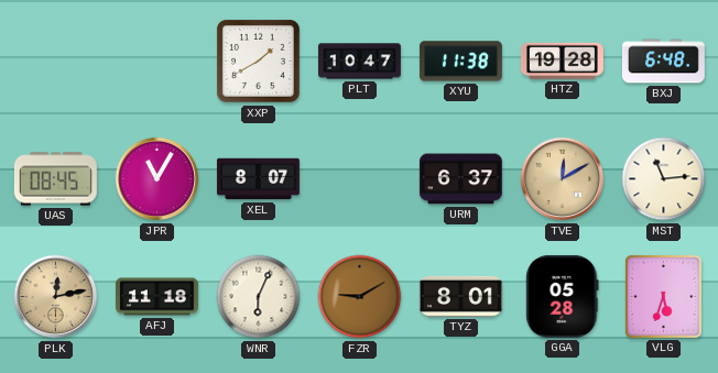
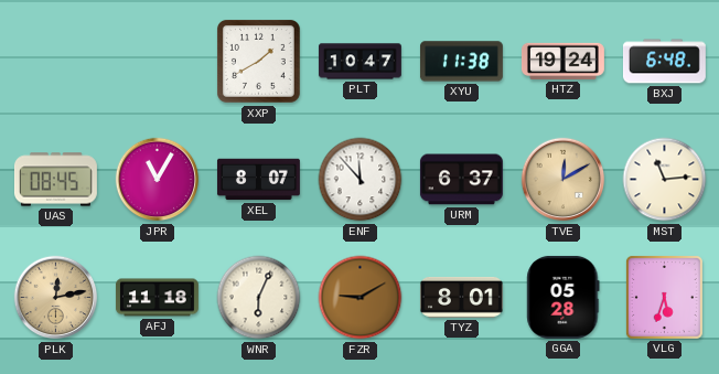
HTZ: 19:28 -> 19:24
ENF: none -> 11:53
